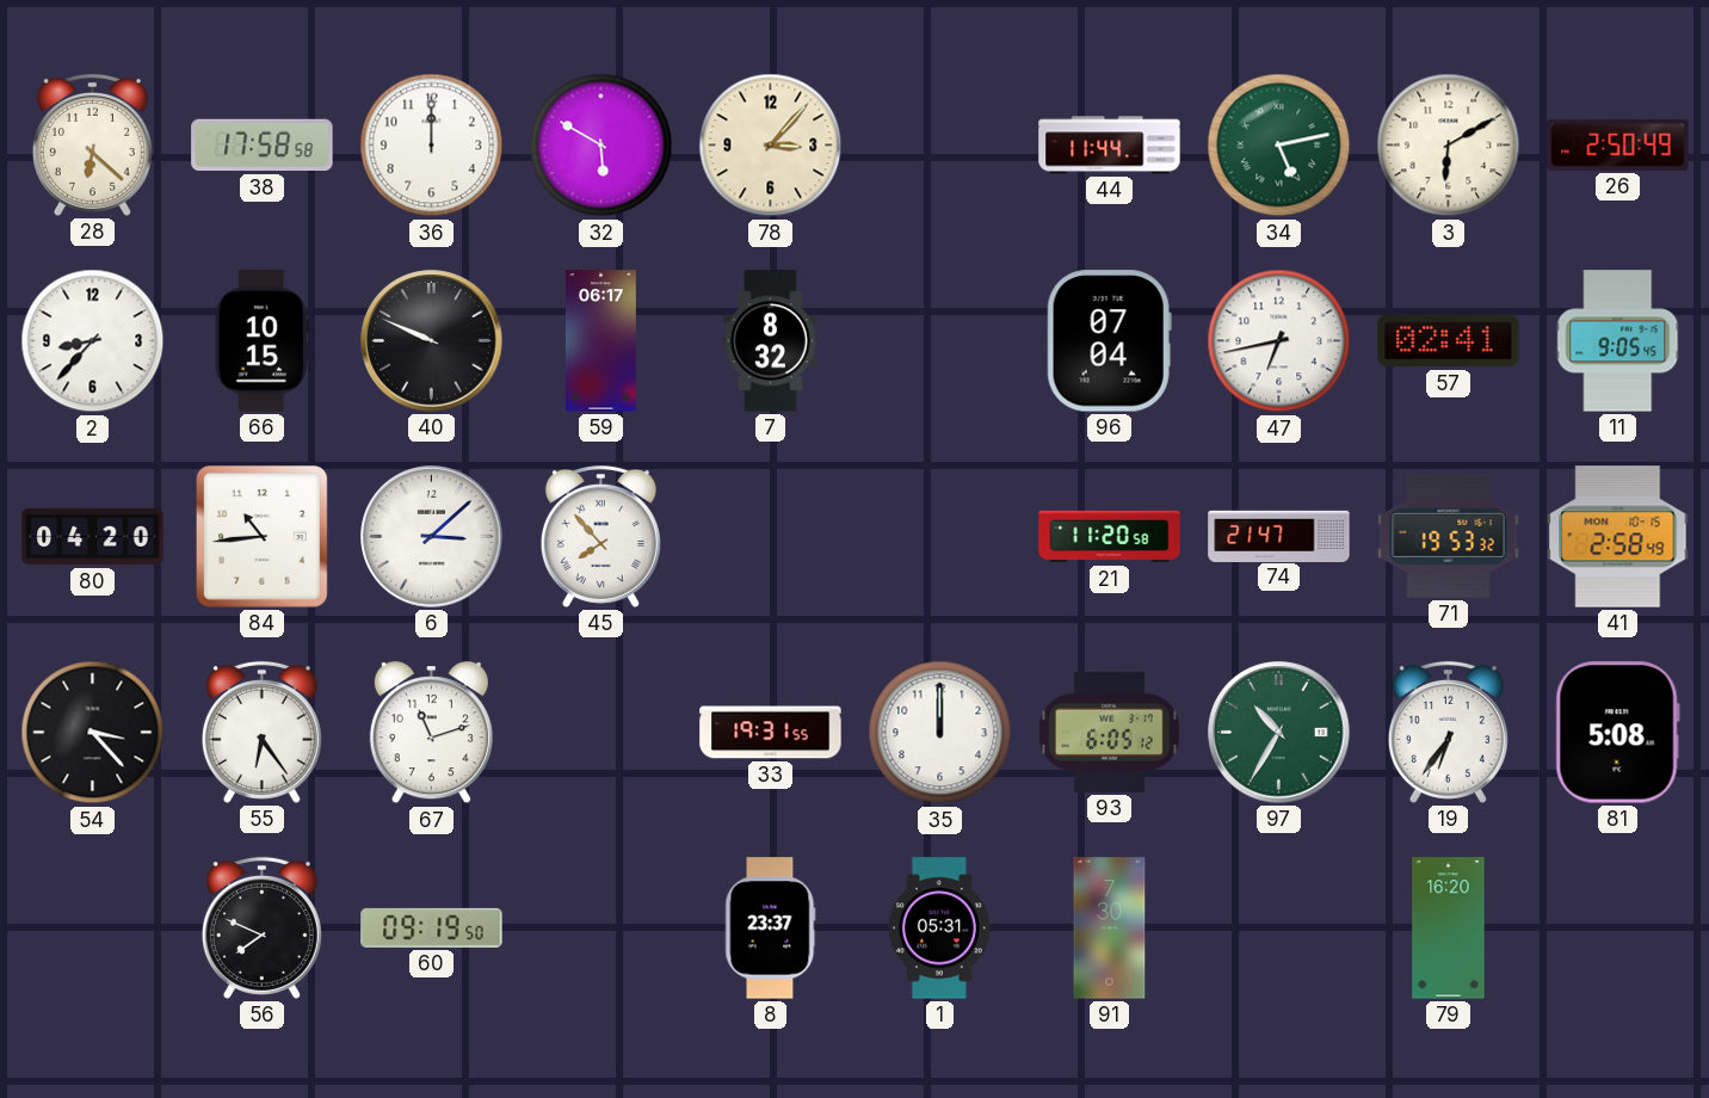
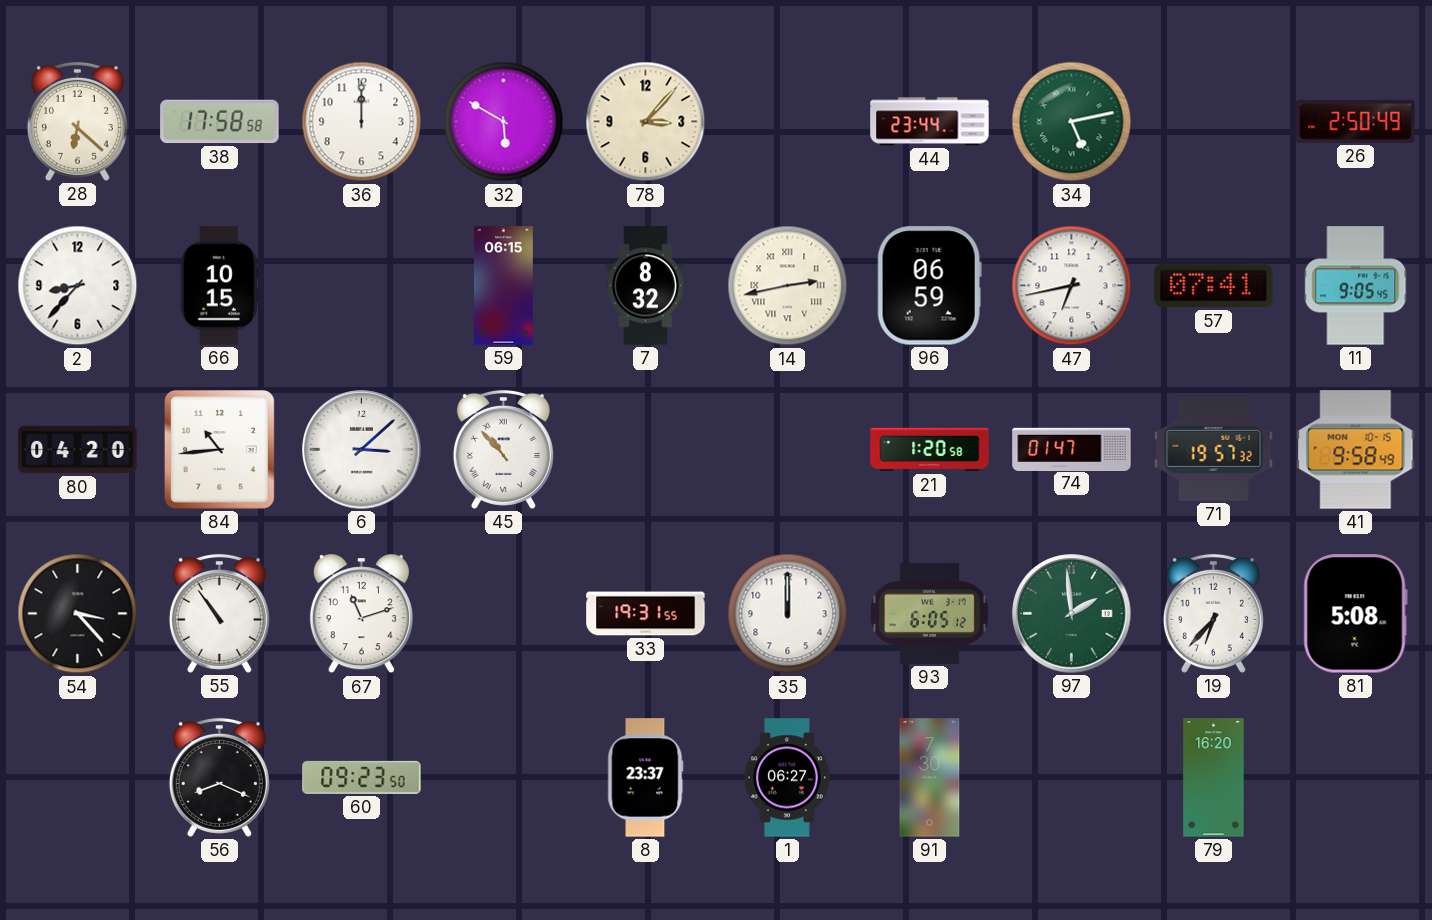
44: 11:44 -> 23:44
3: 6:10 -> none
40: 9:49 -> none
59: 06:17 -> 06:15
14: none -> 2:43
96: 07:04 -> 06:59
57: 02:41 -> 07:41
45: 7:53 -> 10:53
21: 11:20 -> 1:20
74: 21:47 -> 01:47
71: 19:53 -> 19:57
41: 2:58 -> 9:58
55: 6:24 -> 10:54
97: 10:35 -> 1:59
19: 6:36 -> 6:37
56: 7:49 -> 8:19
60: 09:19 -> 09:23
1: 05:31 -> 06:27
